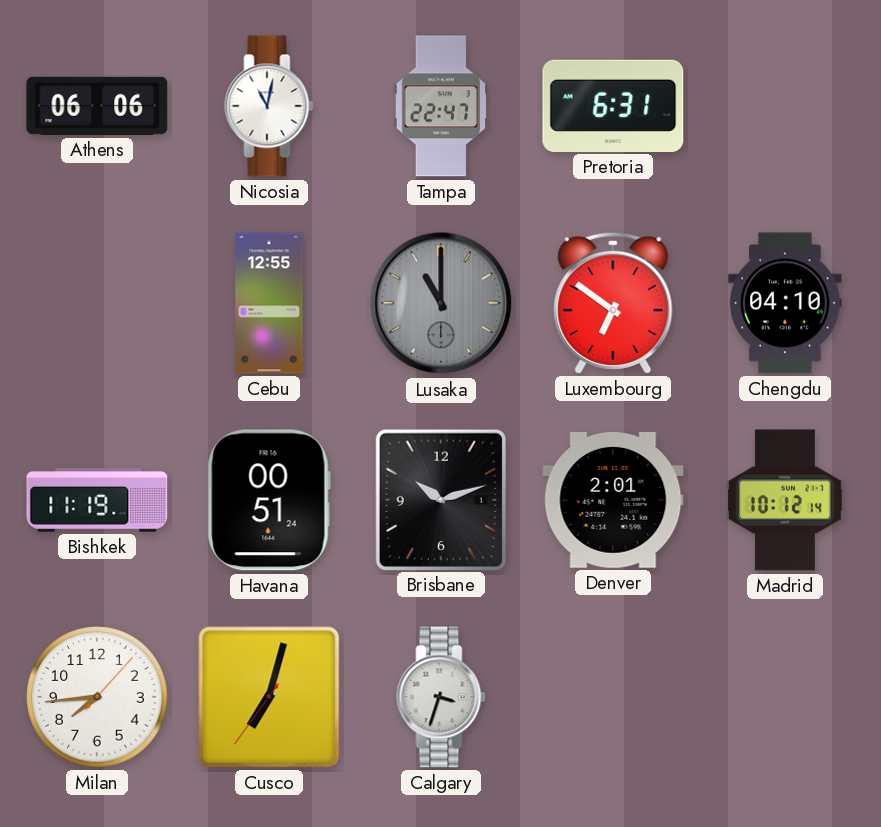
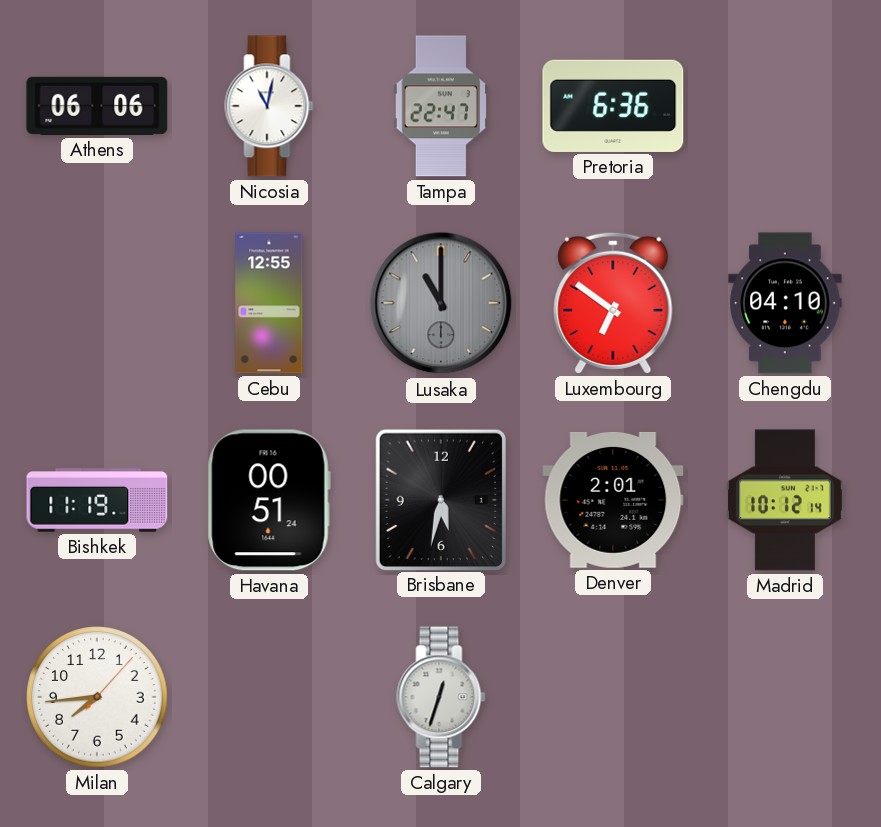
Pretoria: 6:31 -> 6:36
Brisbane: 10:12 -> 5:32
Cusco: 7:02 -> none
Calgary: 3:33 -> 12:33
